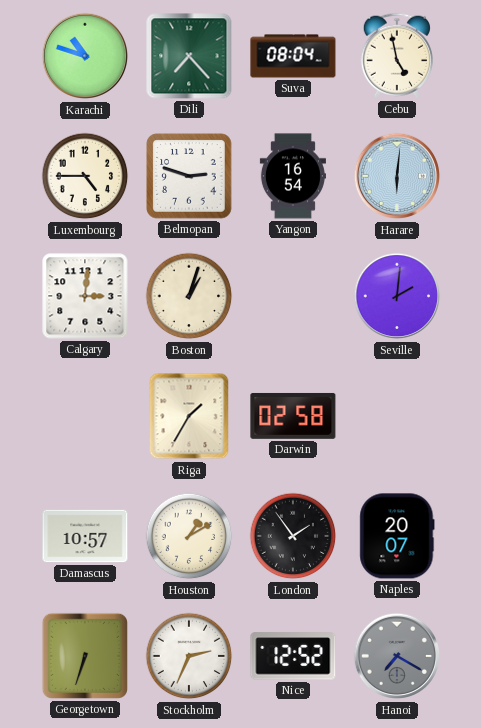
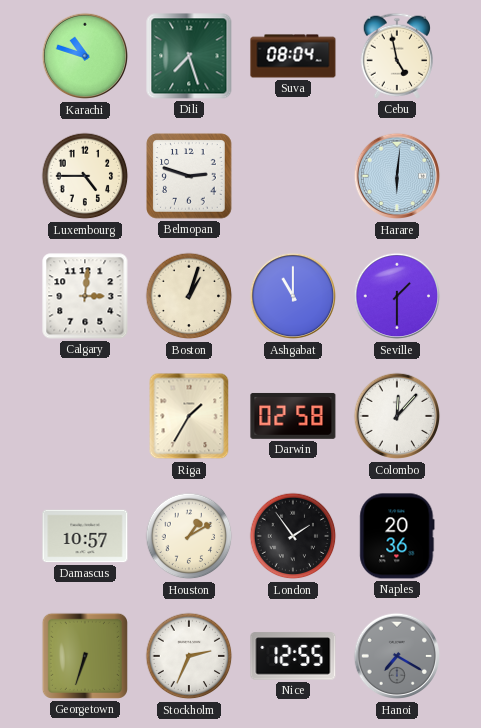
Dili: 7:23 -> 7:27
Yangon: 16:54 -> none
Ashgabat: none -> 11:00
Seville: 2:01 -> 1:30
Colombo: none -> 12:07
Naples: 20:07 -> 20:36
Nice: 12:52 -> 12:55
